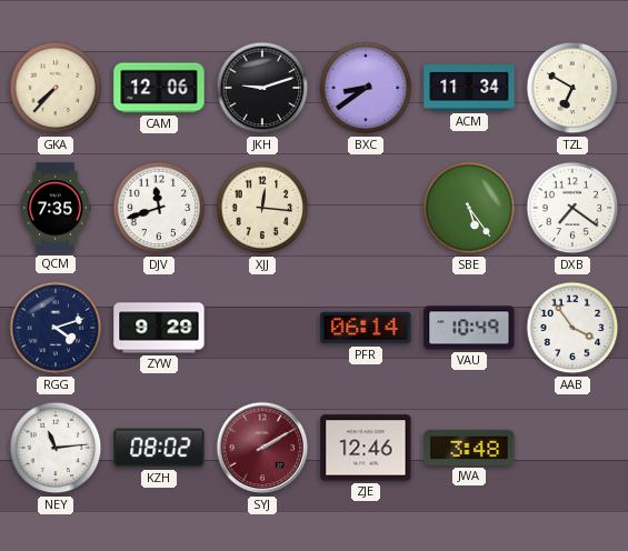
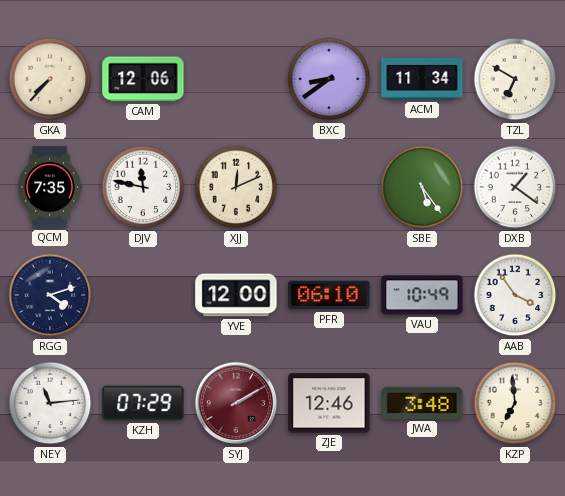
JKH: 9:12 -> none
DJV: 11:42 -> 11:47
XJJ: 12:16 -> 12:11
DXB: 7:21 -> 1:21
ZYW: 9:29 -> none
YVE: none -> 12:00
PFR: 06:14 -> 06:10
KZH: 08:02 -> 07:29
KZP: none -> 6:59
